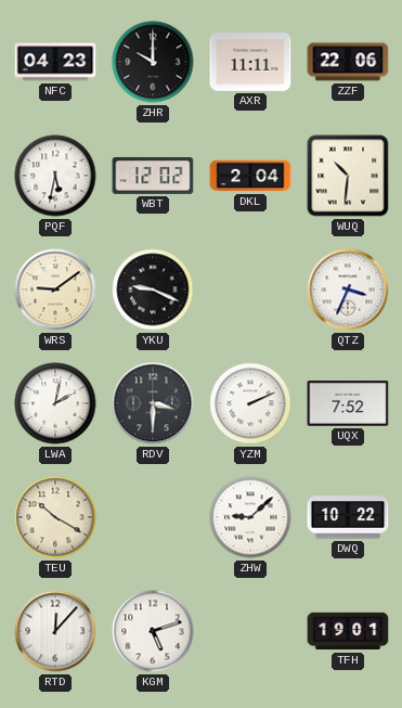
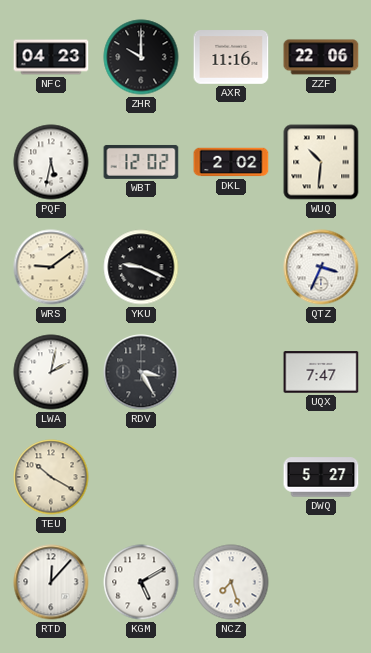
AXR: 11:11 -> 11:16
DKL: 2:04 -> 2:02
RDV: 3:30 -> 3:25
YZM: 2:11 -> none
UQX: 7:52 -> 7:47
ZHW: 9:08 -> none
DWQ: 10:22 -> 5:27
KGM: 5:12 -> 5:10
NCZ: none -> 7:27
TFH: 19:01 -> none
